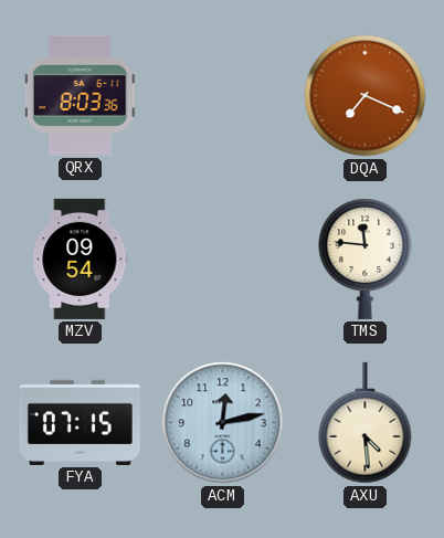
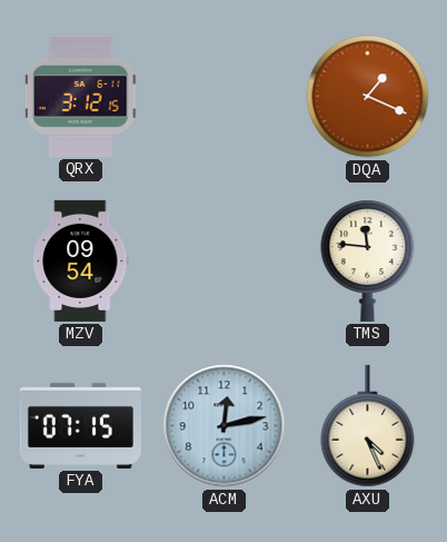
QRX: 8:03 -> 3:12
DQA: 7:19 -> 1:19
AXU: 4:29 -> 4:26
